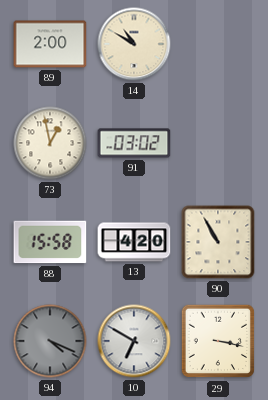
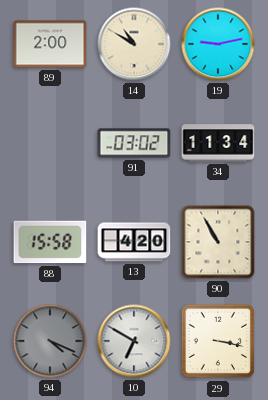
19: none -> 9:13
73: 12:58 -> none
34: none -> 11:34
